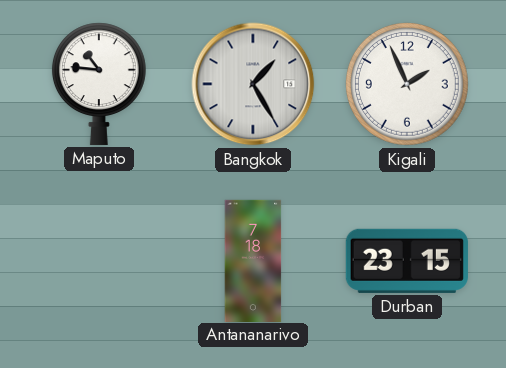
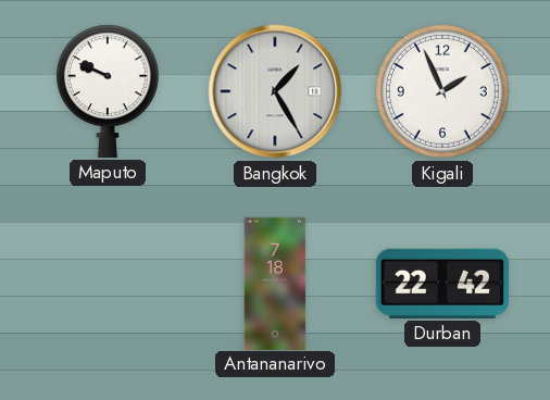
Maputo: 10:46 -> 9:49
Durban: 23:15 -> 22:42
